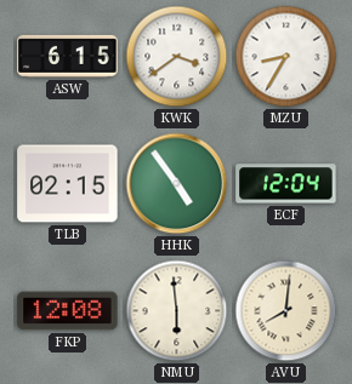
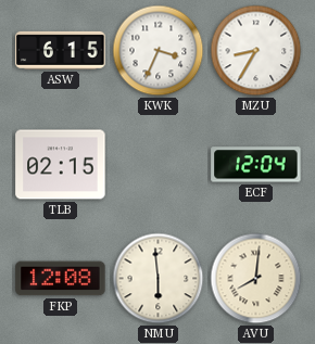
KWK: 3:39 -> 3:34
HHK: 4:54 -> none
